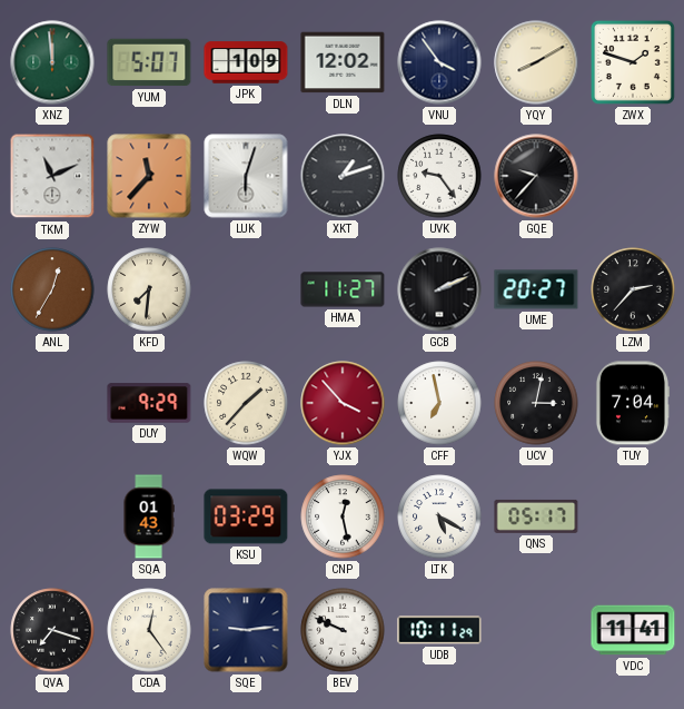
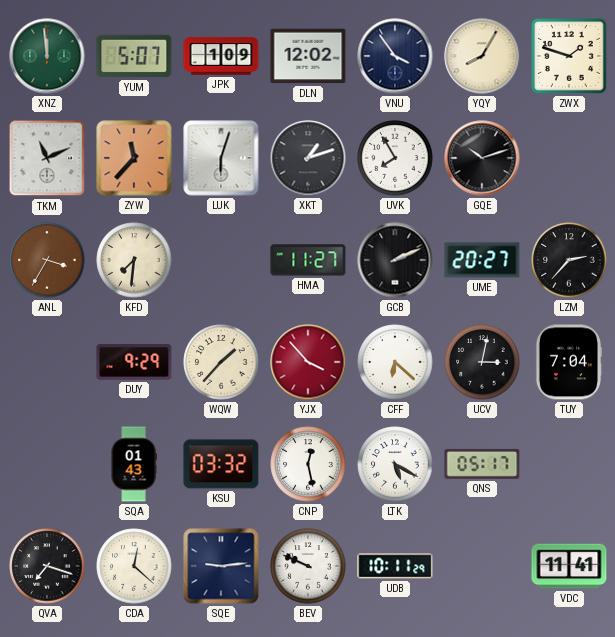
YQY: 8:10 -> 8:05
UVK: 9:24 -> 7:55
GQE: 9:37 -> 10:12
ANL: 12:35 -> 3:35
CFF: 6:58 -> 6:22
KSU: 03:29 -> 03:32
CDA: 12:24 -> 12:22
